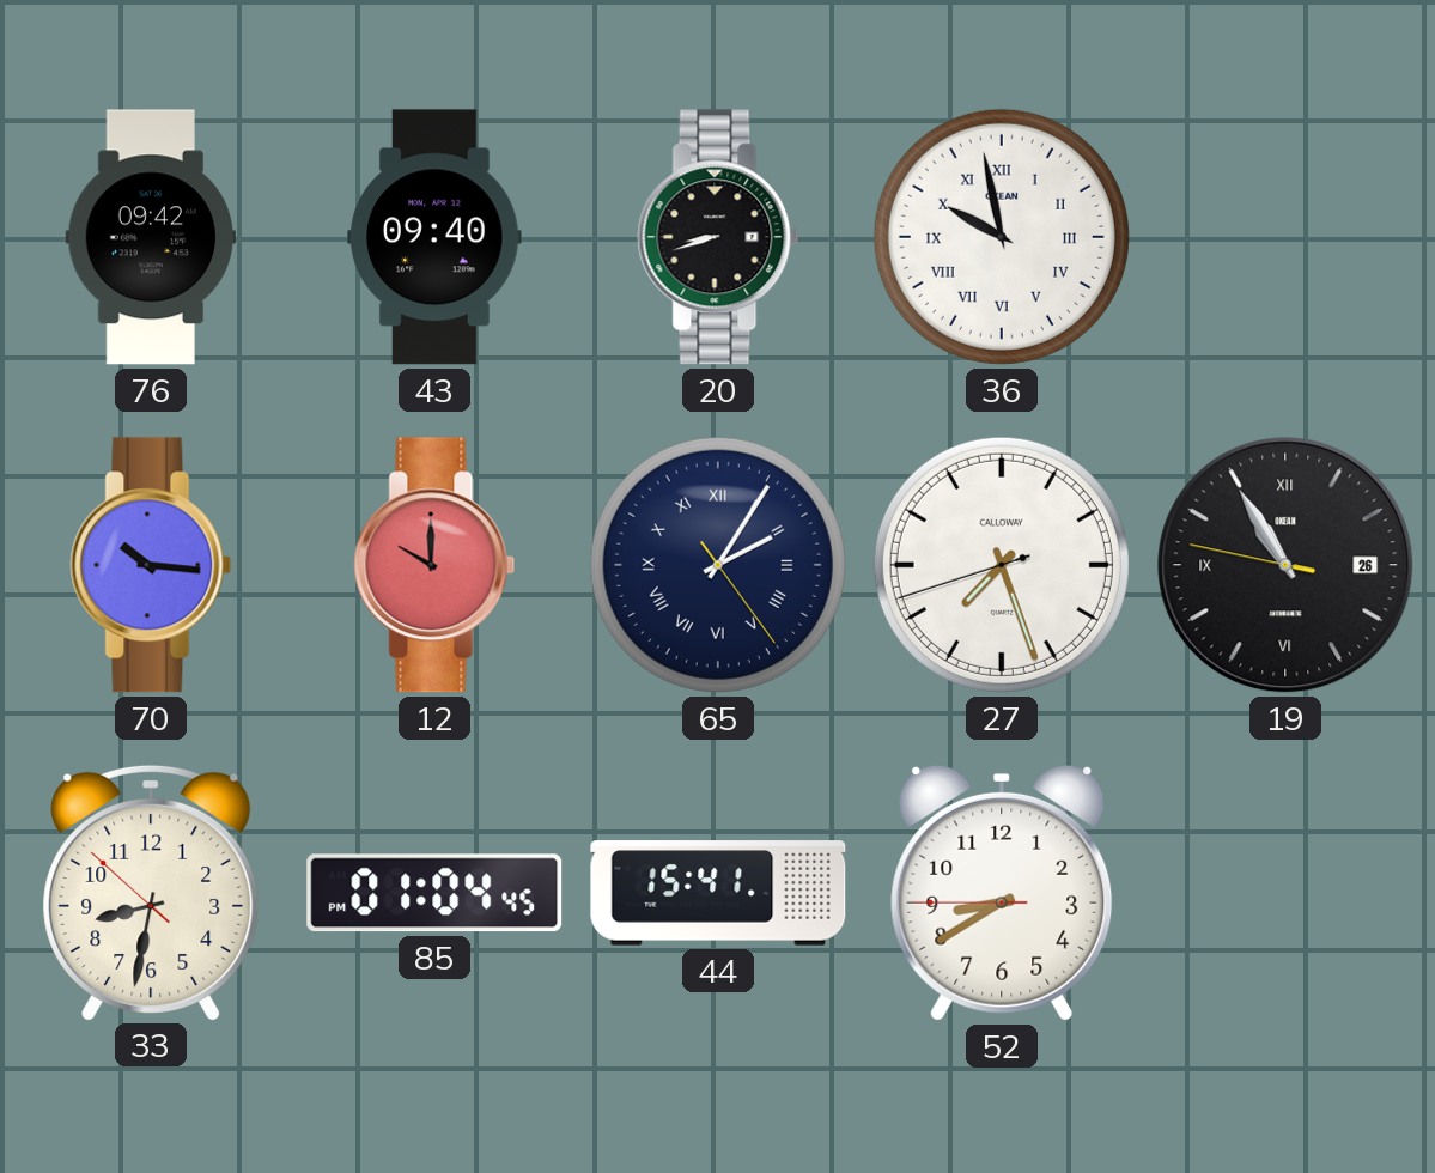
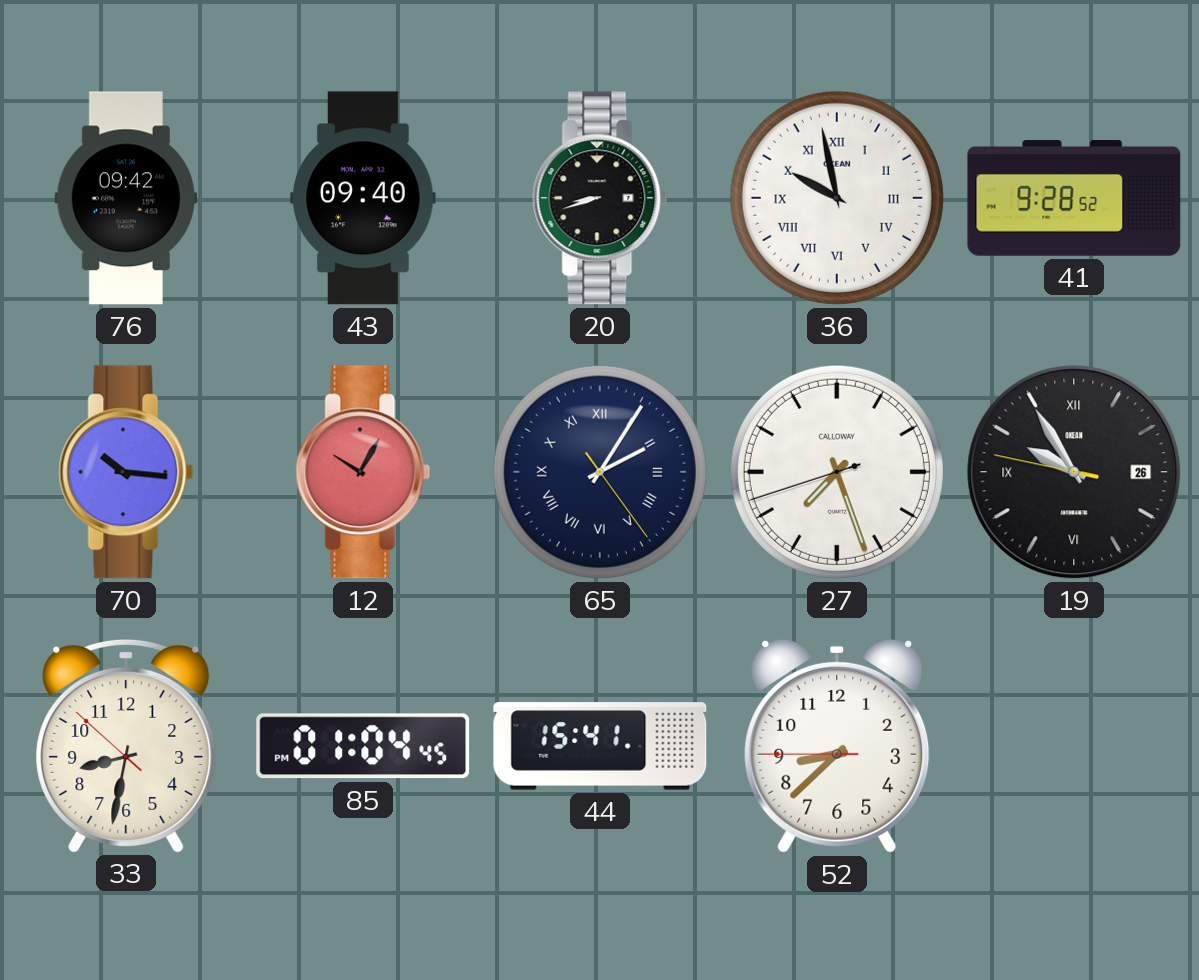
41: none -> 9:28
12: 10:00 -> 10:05
19: 10:54 -> 9:54
52: 8:39 -> 8:37
